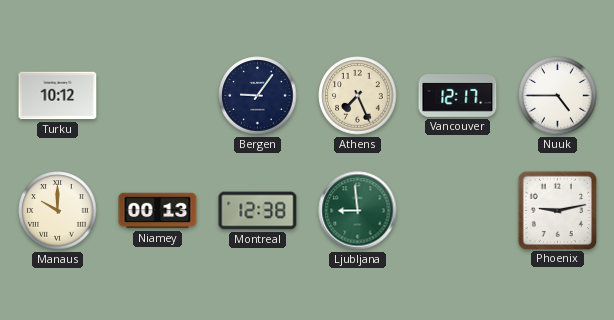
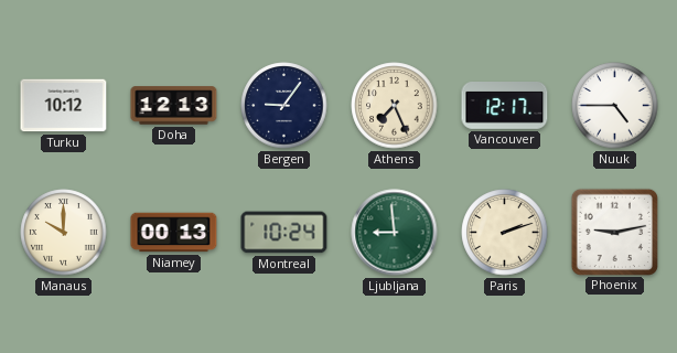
Doha: none -> 12:13
Montreal: 12:38 -> 10:24
Paris: none -> 2:12
